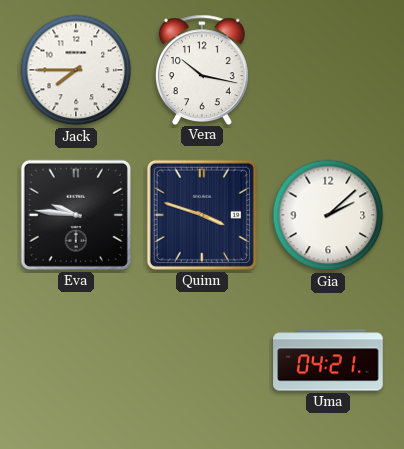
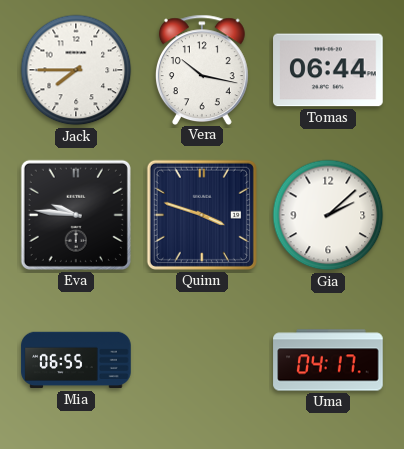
Tomas: none -> 06:44
Mia: none -> 06:55
Uma: 04:21 -> 04:17
